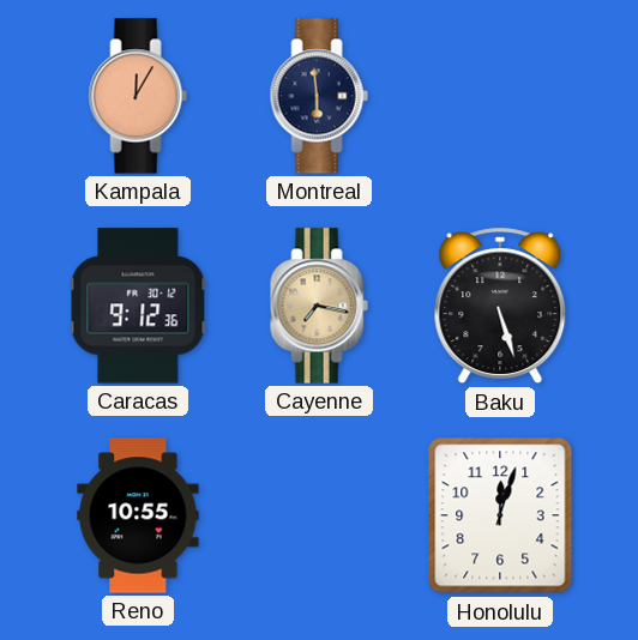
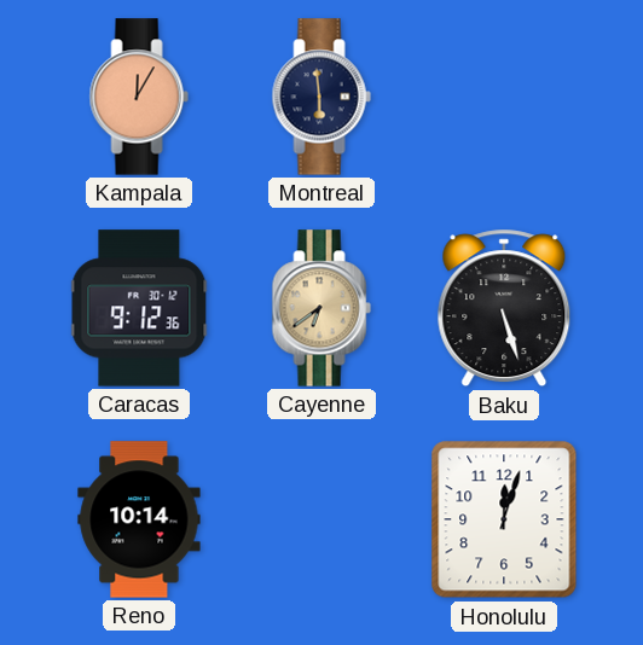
Cayenne: 7:17 -> 6:39
Reno: 10:55 -> 10:14
